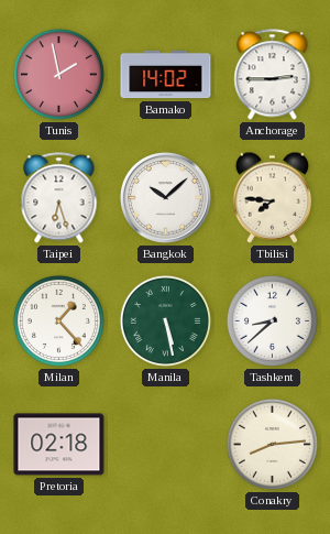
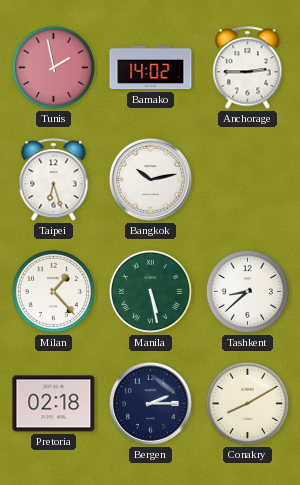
Bangkok: 10:08 -> 10:13
Tbilisi: 7:46 -> none
Bergen: none -> 2:15
Conakry: 8:14 -> 8:10
